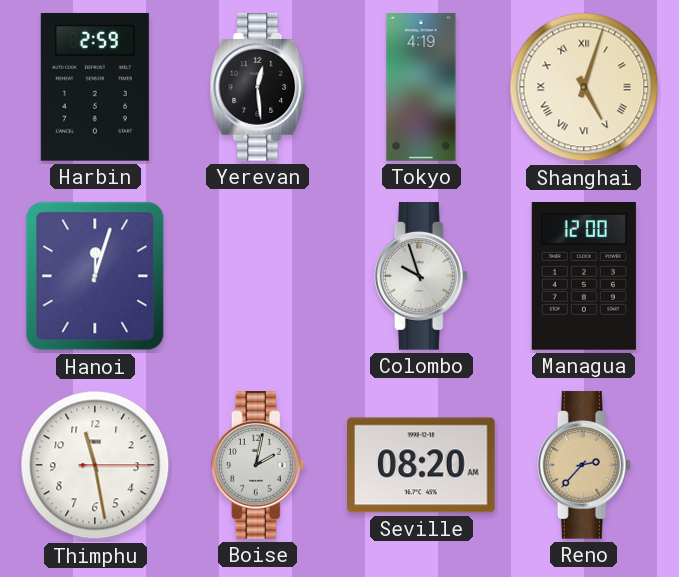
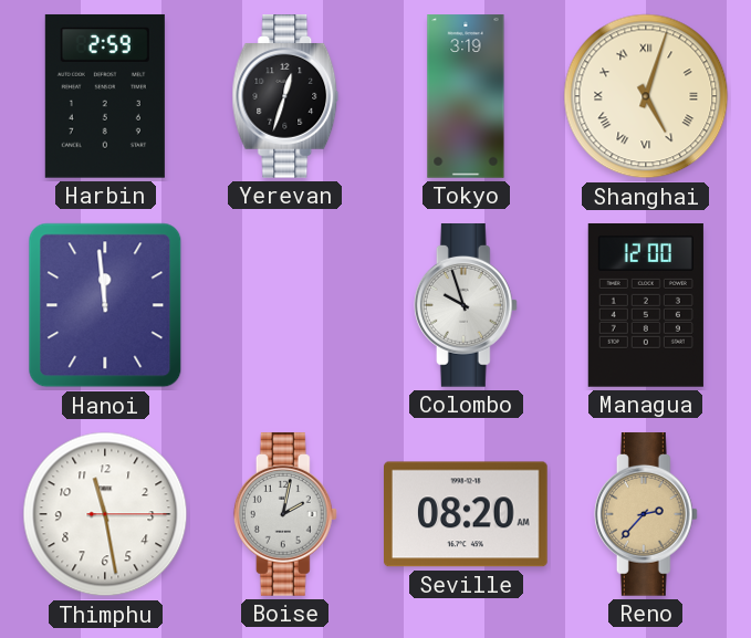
Yerevan: 12:29 -> 12:33
Tokyo: 4:19 -> 3:19
Hanoi: 12:03 -> 11:59
